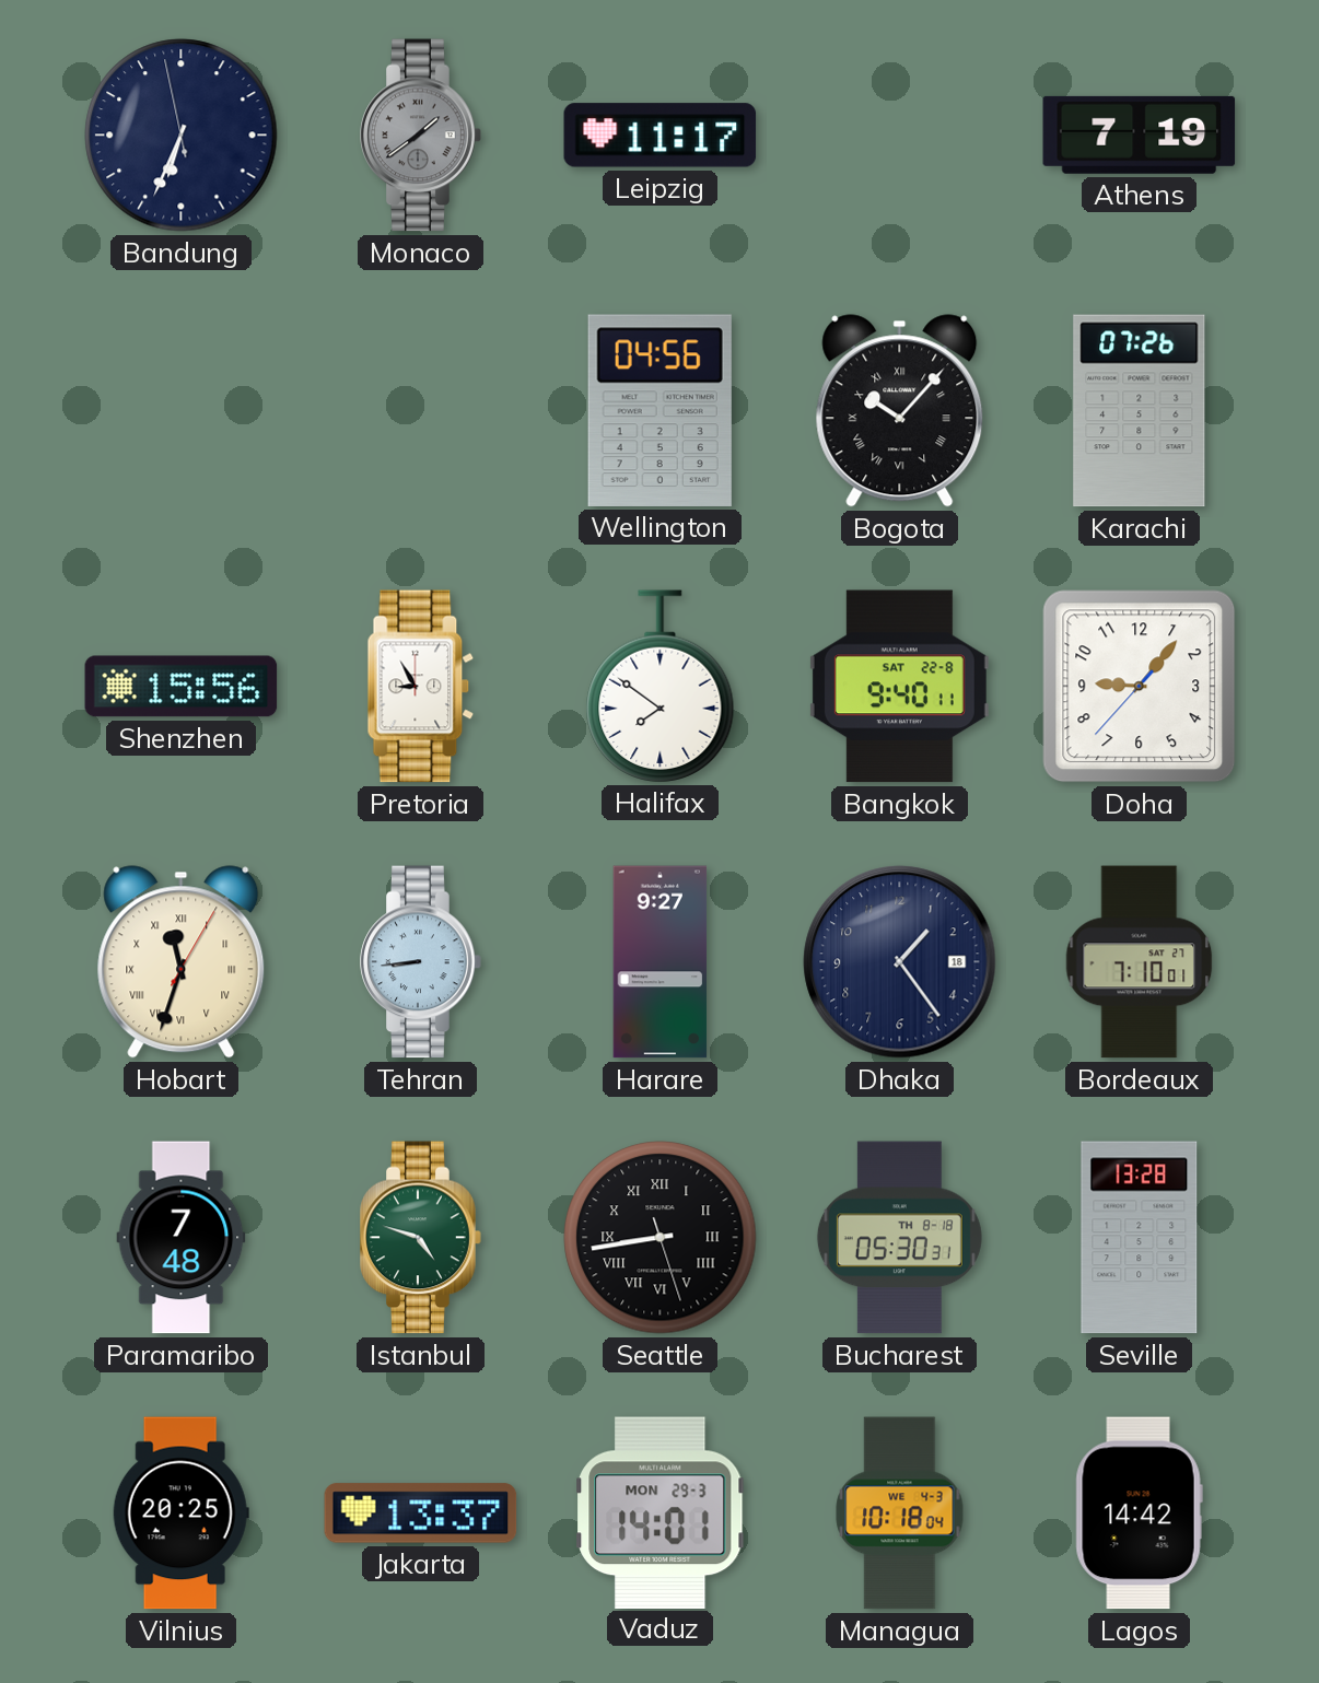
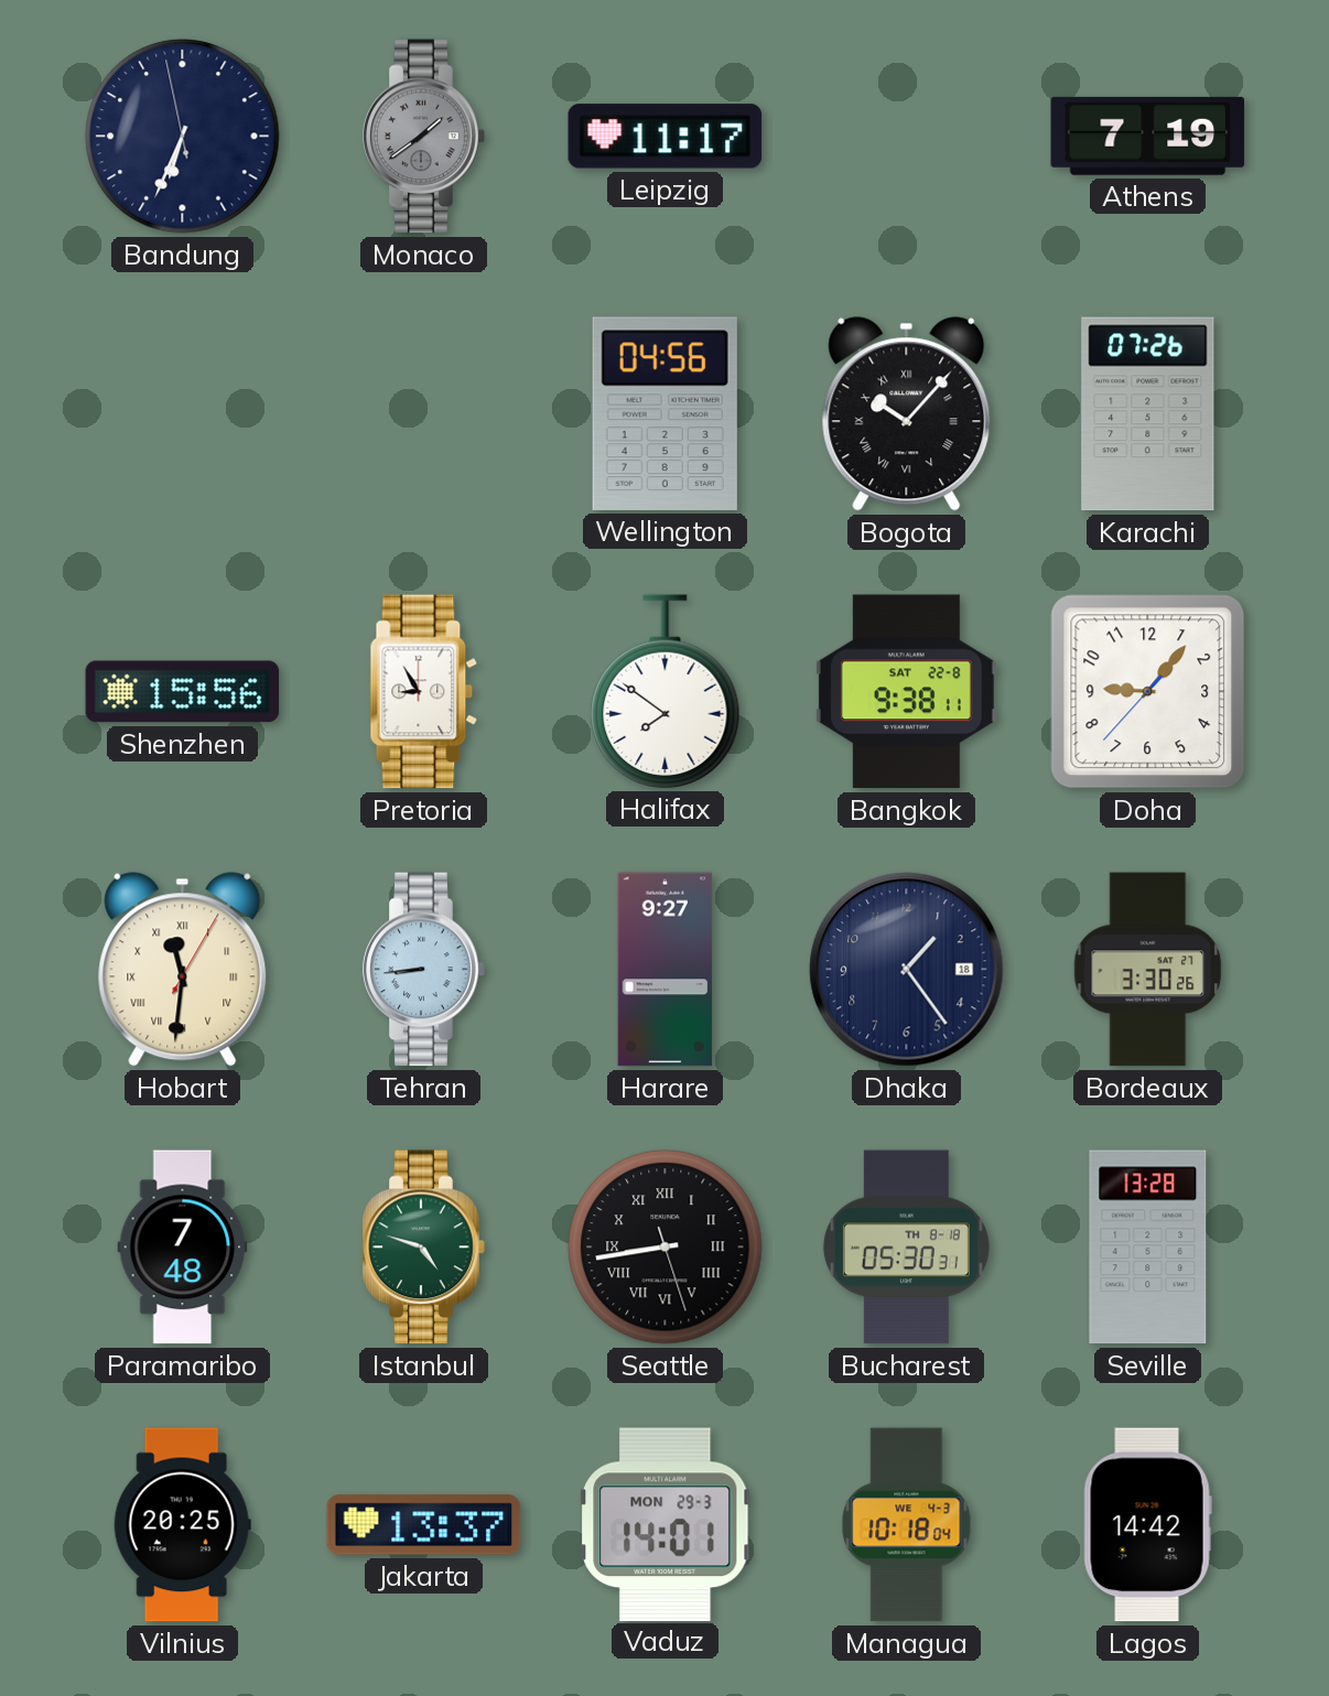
Bangkok: 9:40 -> 9:38
Hobart: 11:33 -> 11:31
Bordeaux: 7:10 -> 3:30
